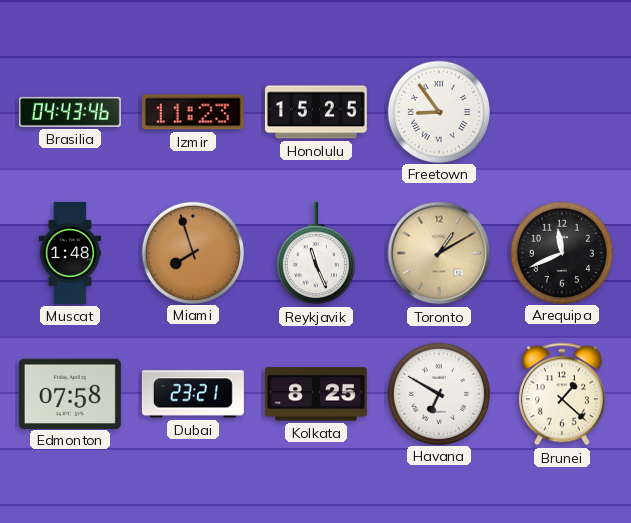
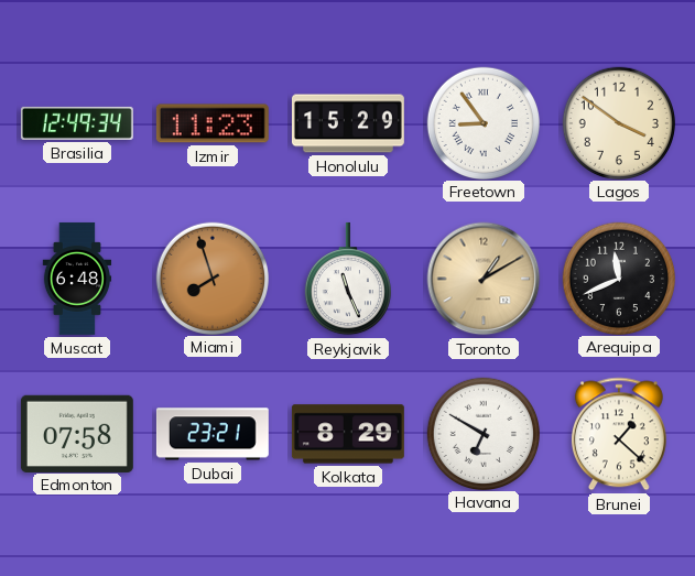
Brasilia: 04:43 -> 12:49
Honolulu: 15:25 -> 15:29
Lagos: none -> 3:51
Muscat: 1:48 -> 6:48
Kolkata: 8:25 -> 8:29
